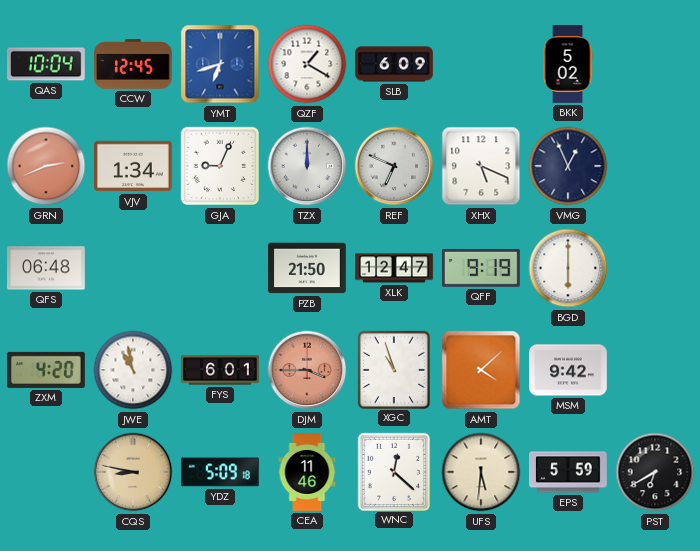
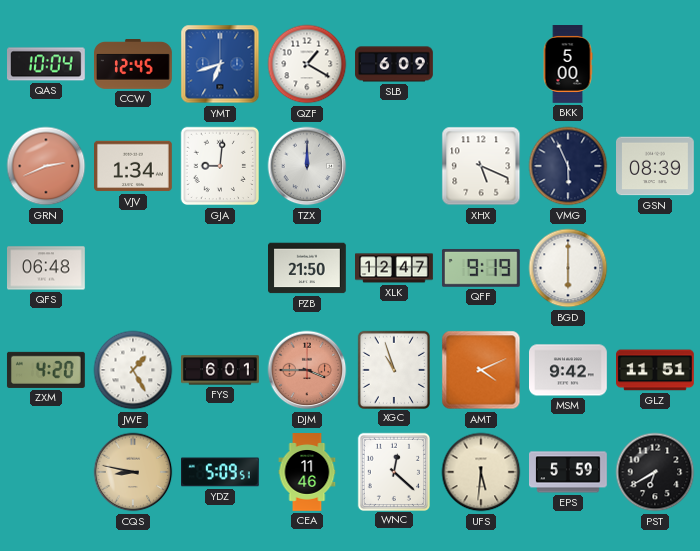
BKK: 5:02 -> 5:00
GJA: 9:04 -> 9:01
REF: 6:49 -> none
VMG: 12:56 -> 5:56
GSN: none -> 08:39
JWE: 10:58 -> 1:25
AMT: 4:08 -> 4:11
GLZ: none -> 11:51
YDZ: 5:09:18 -> 5:09:51
